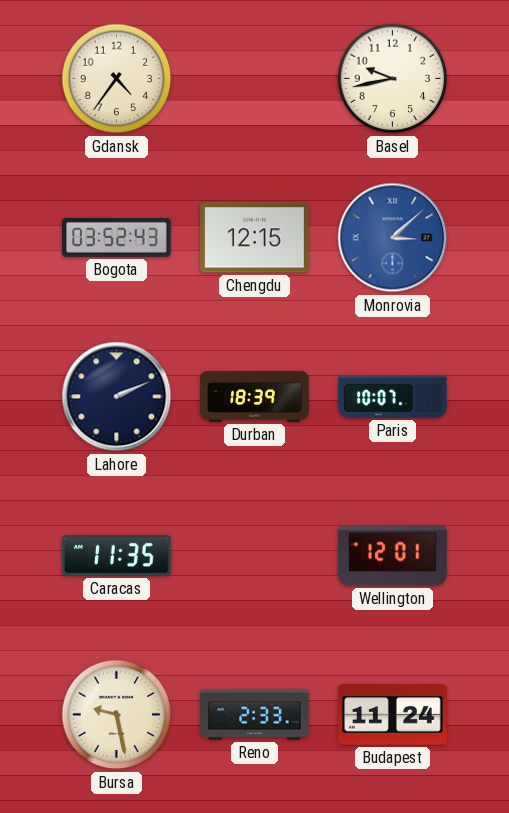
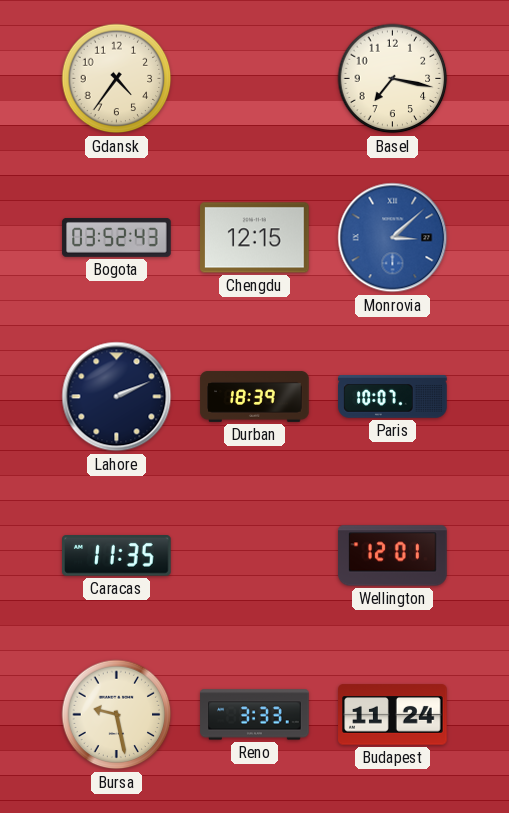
Basel: 9:43 -> 7:17
Reno: 2:33 -> 3:33
